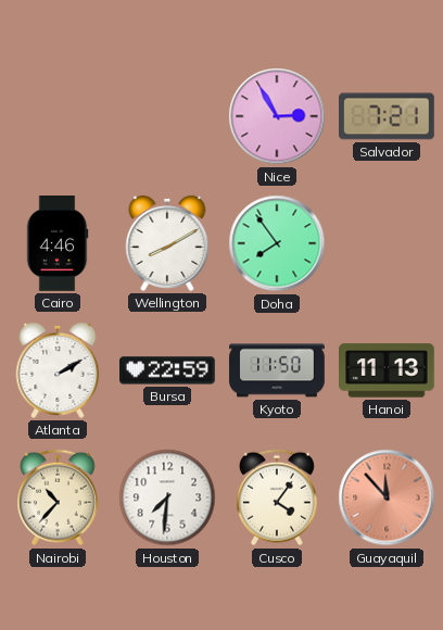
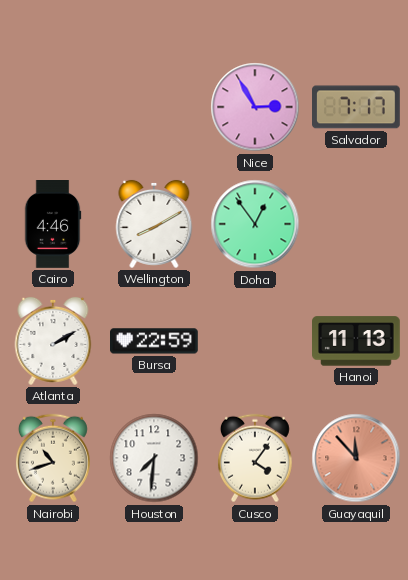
Salvador: 7:21 -> 7:17
Doha: 7:54 -> 12:54
Kyoto: 11:50 -> none
Nairobi: 10:37 -> 10:42
